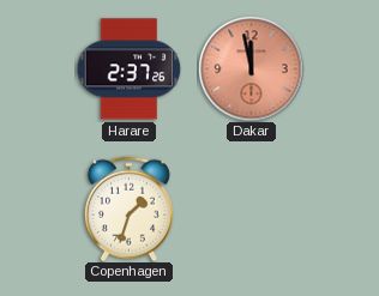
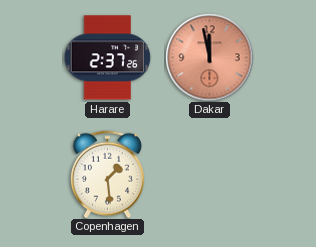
Copenhagen: 1:33 -> 1:29
